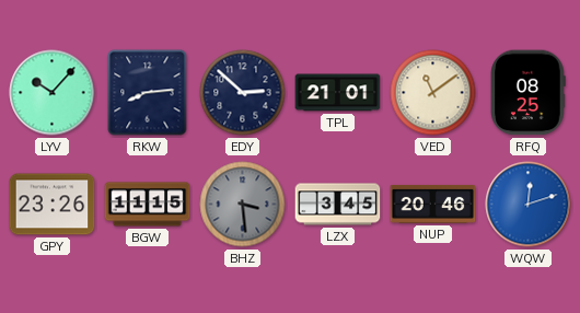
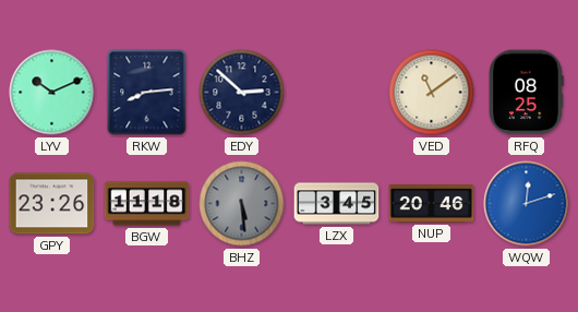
LYV: 10:07 -> 10:11
TPL: 21:01 -> none
BGW: 11:15 -> 11:18
BHZ: 3:29 -> 5:29
